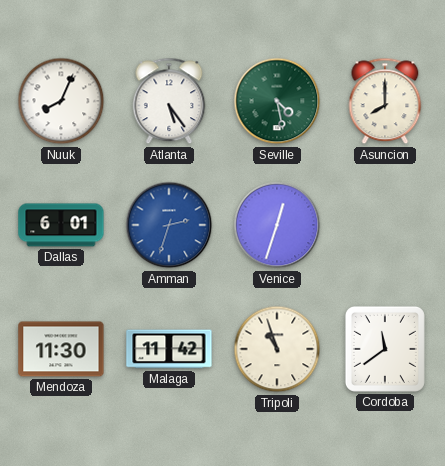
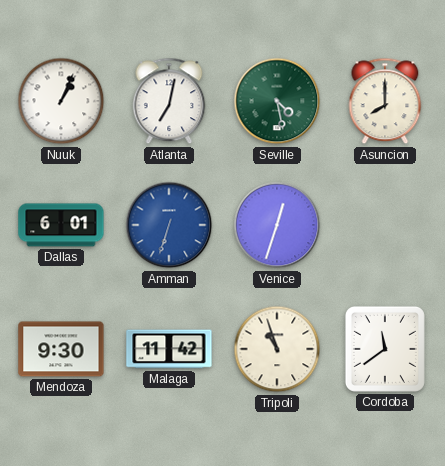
Nuuk: 8:04 -> 1:04
Atlanta: 5:24 -> 7:02
Amman: 2:33 -> 6:33
Mendoza: 11:30 -> 9:30
